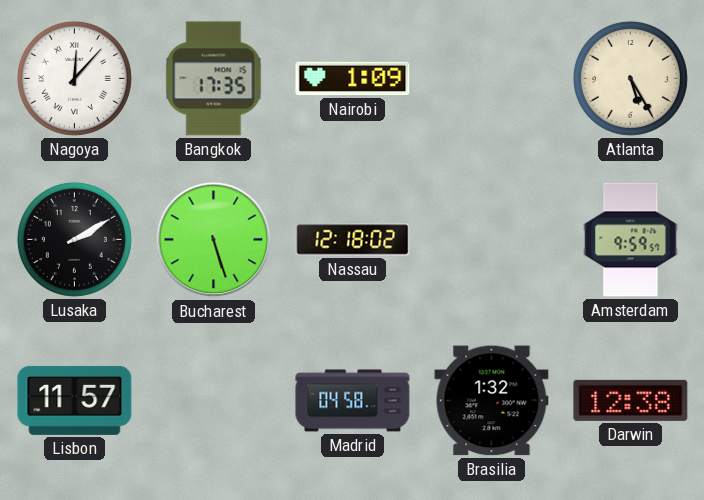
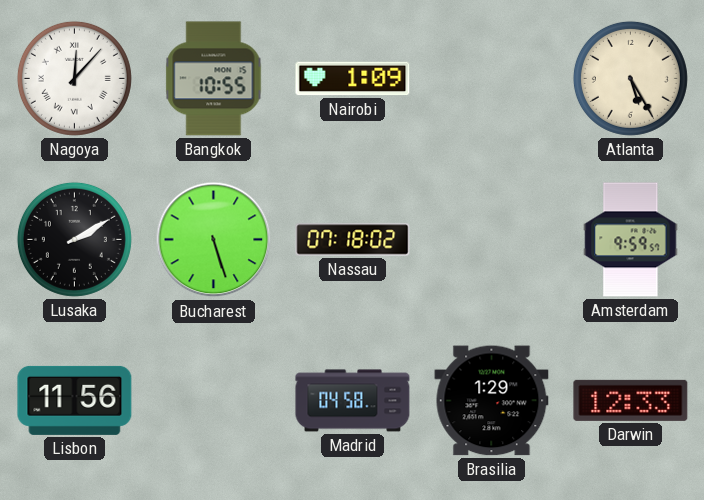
Bangkok: 17:35 -> 10:55
Nassau: 12:18 -> 07:18
Lisbon: 11:57 -> 11:56
Brasilia: 1:32 -> 1:29
Darwin: 12:38 -> 12:33
